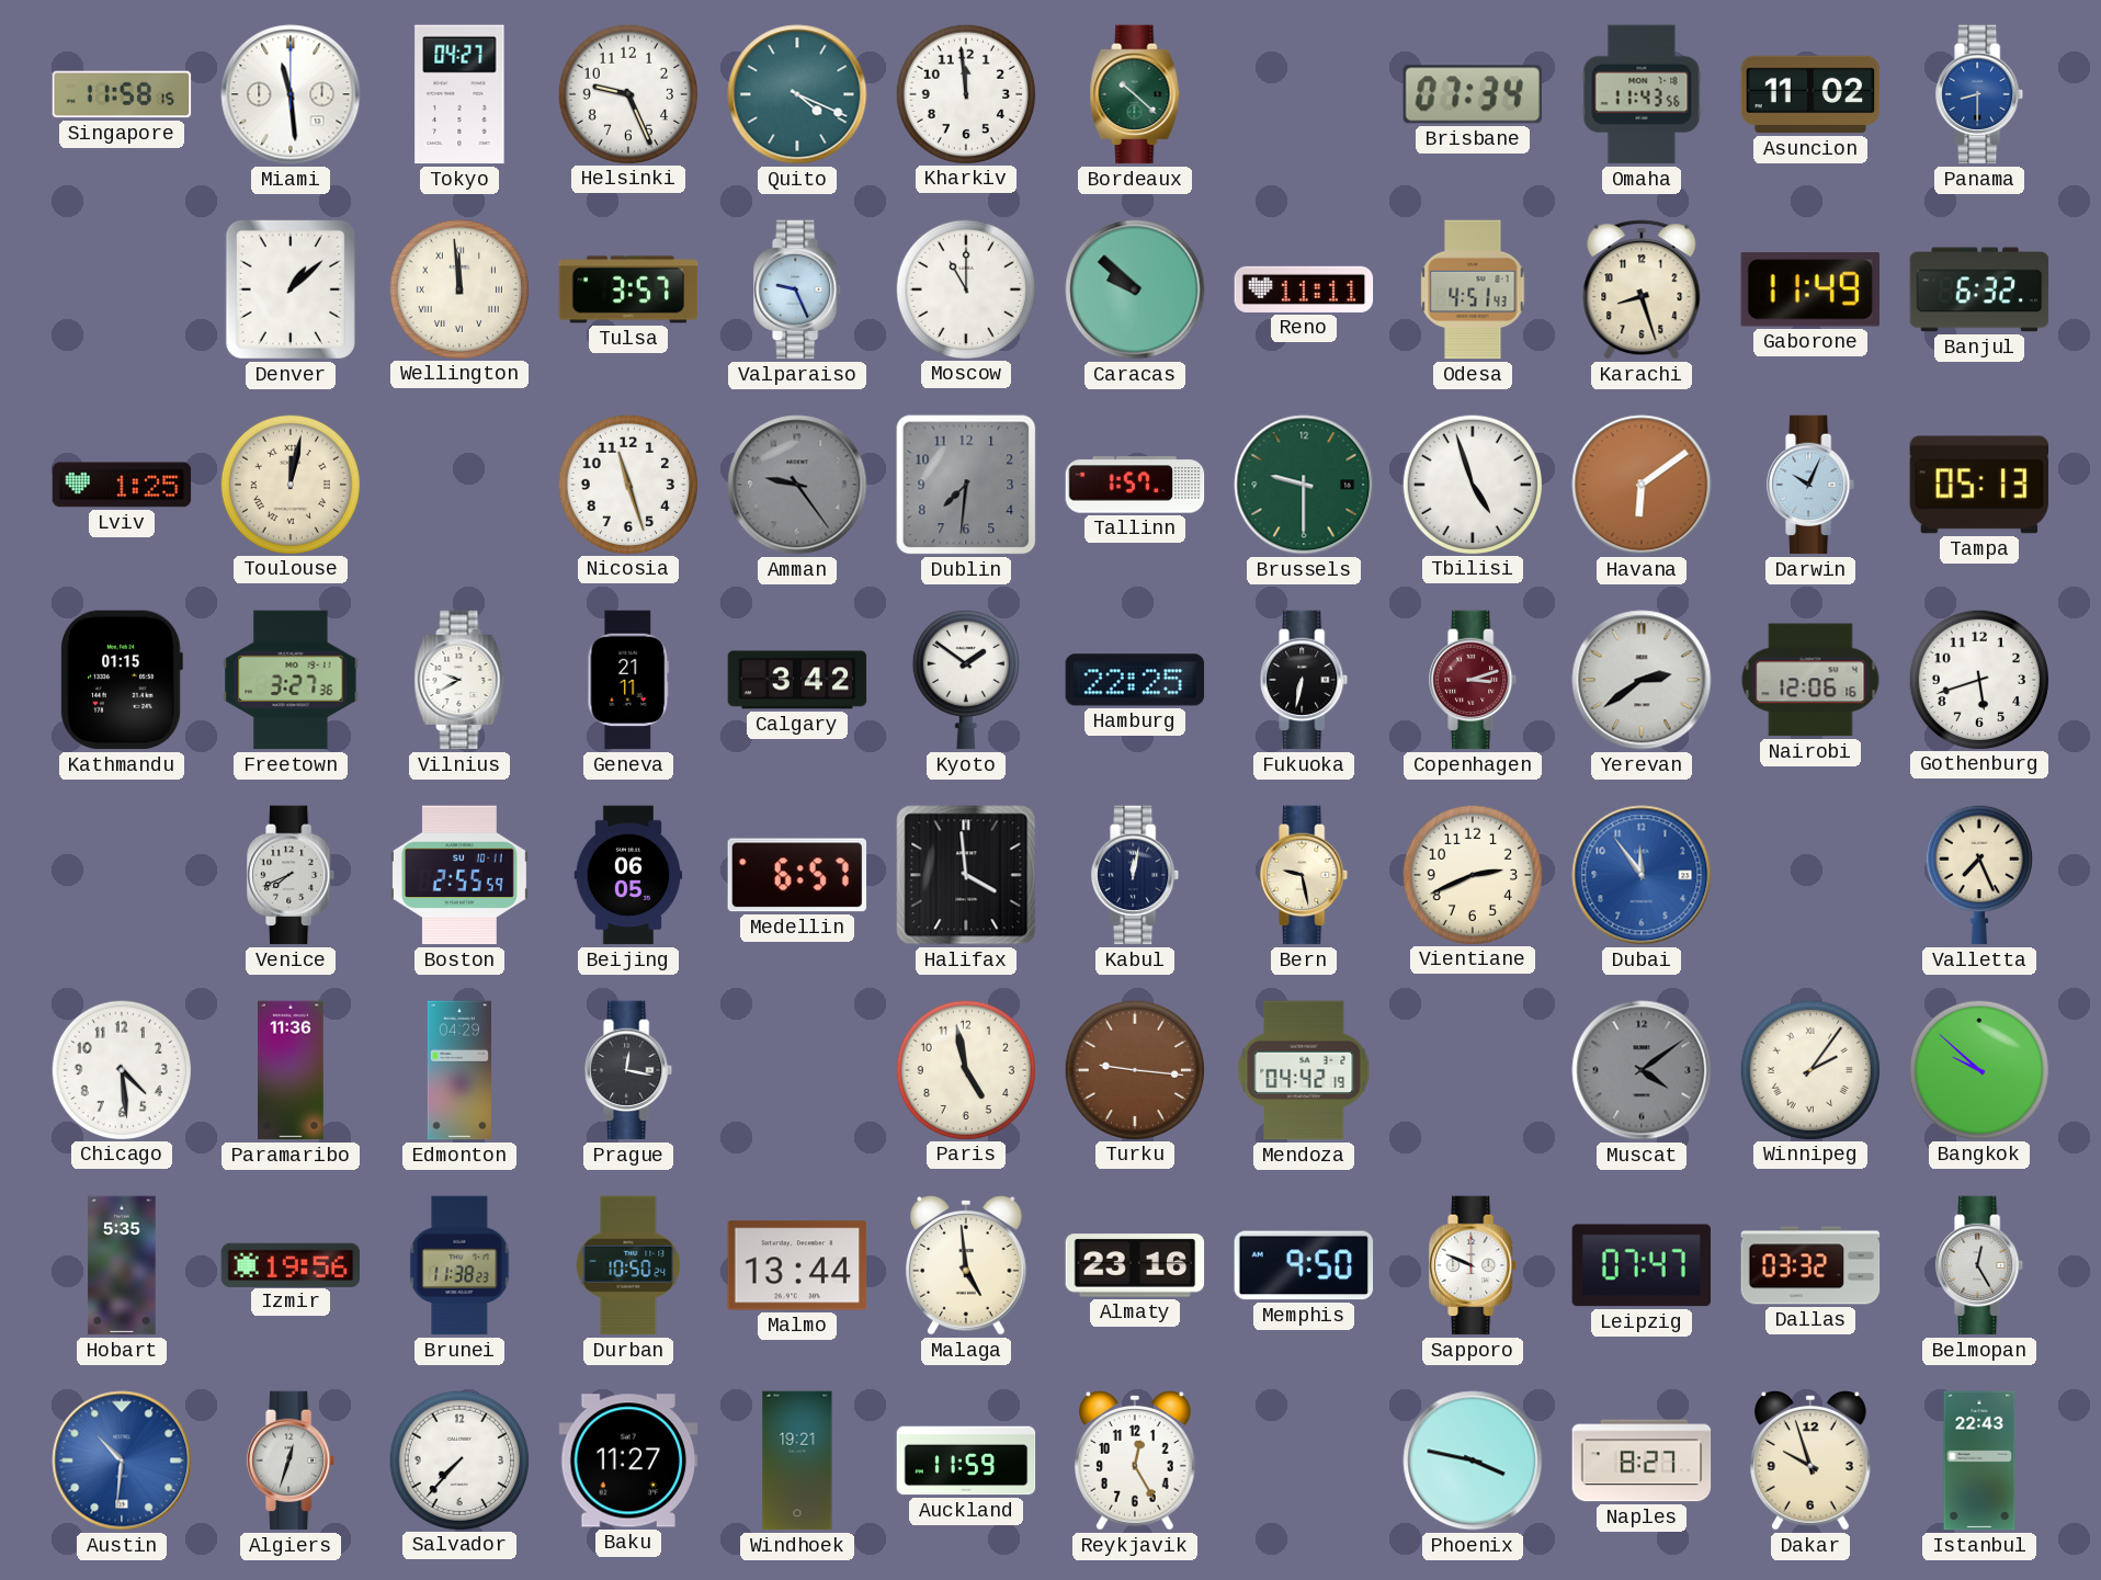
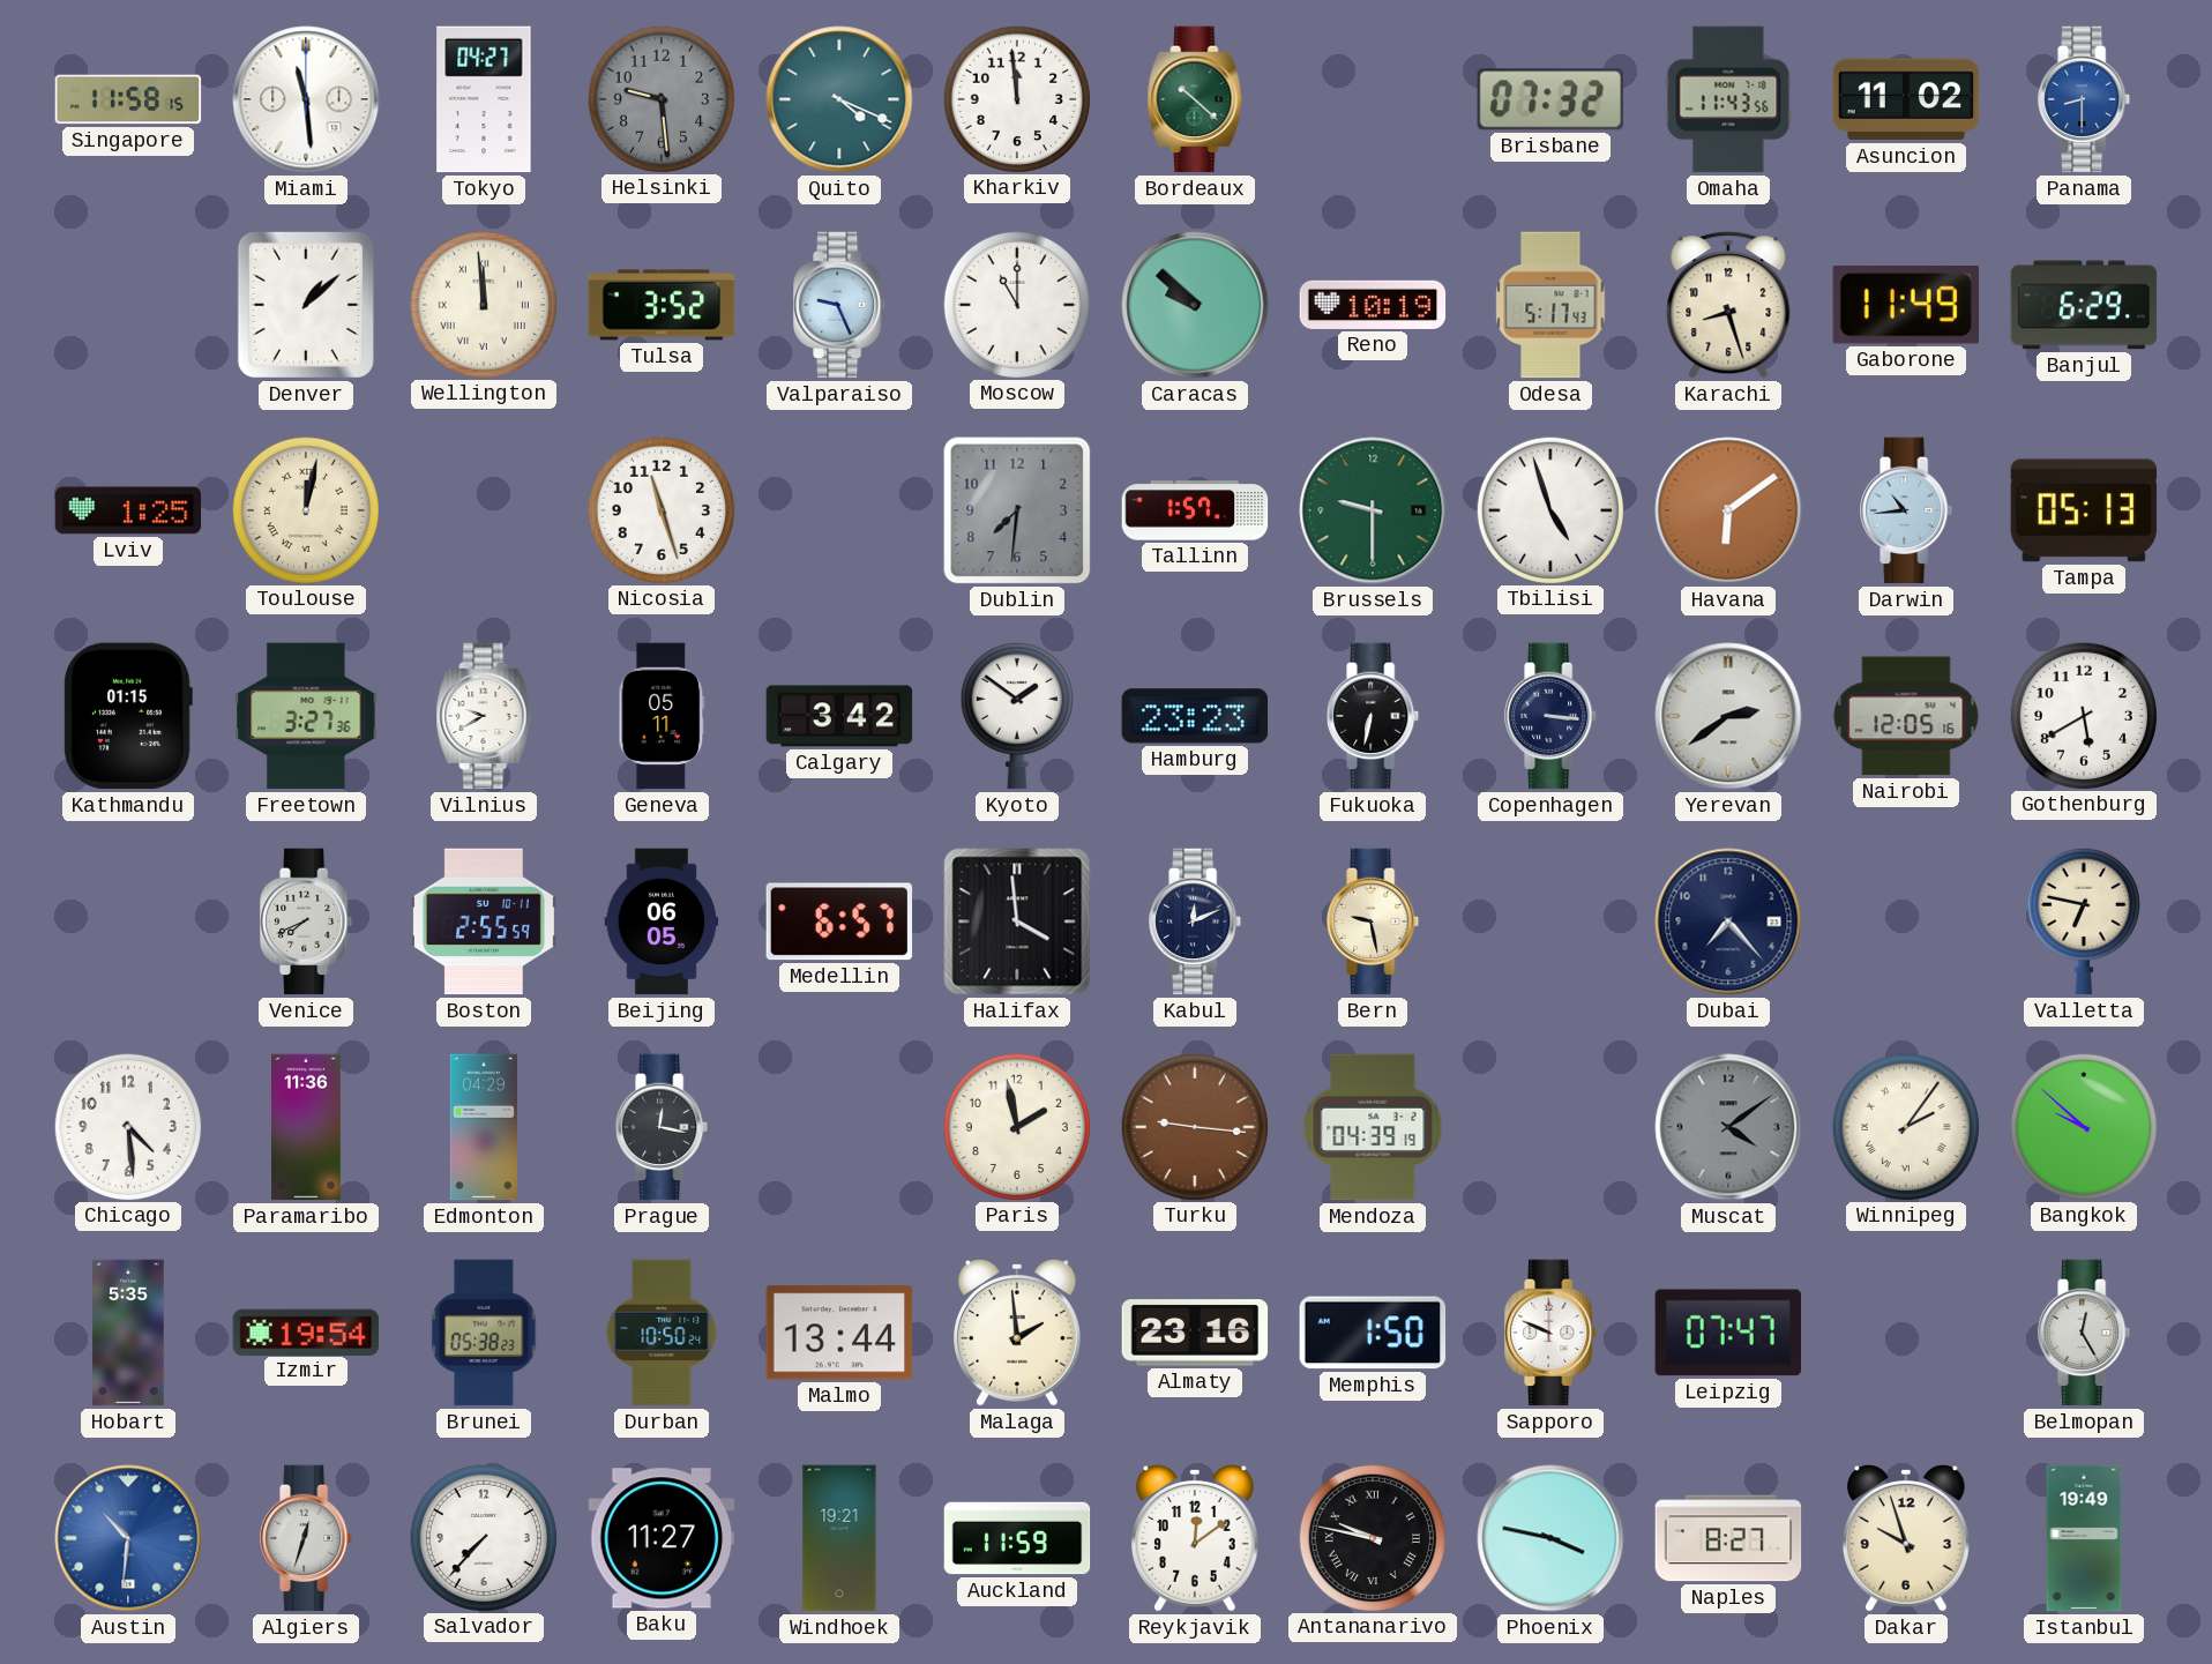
Helsinki: 9:26 -> 9:29
Helsinki dial: white -> grey
Brisbane: 07:34 -> 07:32
Tulsa: 3:57 -> 3:52
Reno: 11:11 -> 10:19
Odesa: 4:51 -> 5:17
Banjul: 6:32 -> 6:29
Amman: 9:24 -> none
Darwin: 10:04 -> 10:44
Geneva: 21:11 -> 05:11
Hamburg: 22:25 -> 23:23
Copenhagen: 3:12 -> 3:16
Copenhagen dial: burgundy -> navy
Nairobi: 12:06 -> 12:05
Gothenburg: 5:42 -> 5:40
Kabul: 12:02 -> 12:11
Vientiane: 2:41 -> none
Dubai: 11:54 -> 7:23
Dubai dial: blue -> navy
Valletta: 7:26 -> 6:47
Paris: 4:58 -> 1:58
Mendoza: 04:42 -> 04:39
Izmir: 19:56 -> 19:54
Brunei: 11:38 -> 05:38
Malaga: 4:59 -> 1:59
Memphis: 9:50 -> 1:50
Dallas: 03:32 -> none
Reykjavik: 12:25 -> 12:09
Antananarivo: none -> 9:47
Istanbul: 22:43 -> 19:49
